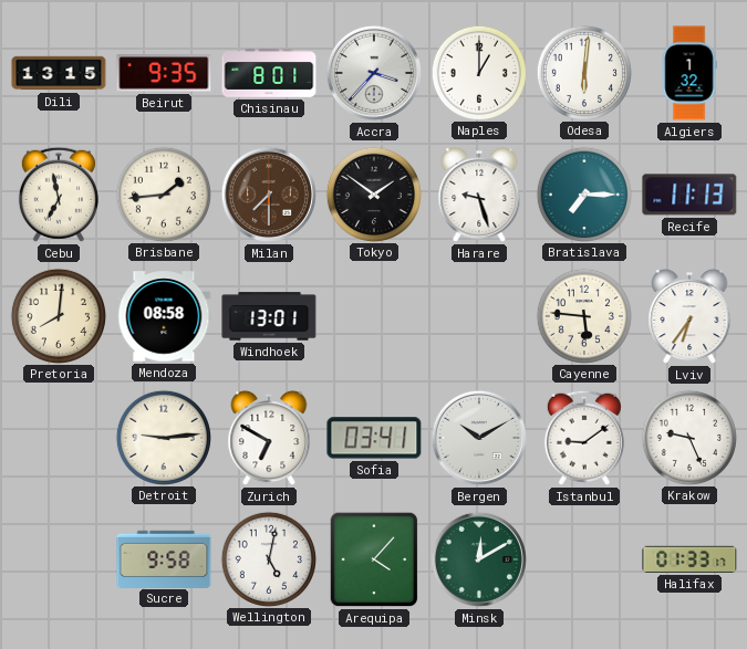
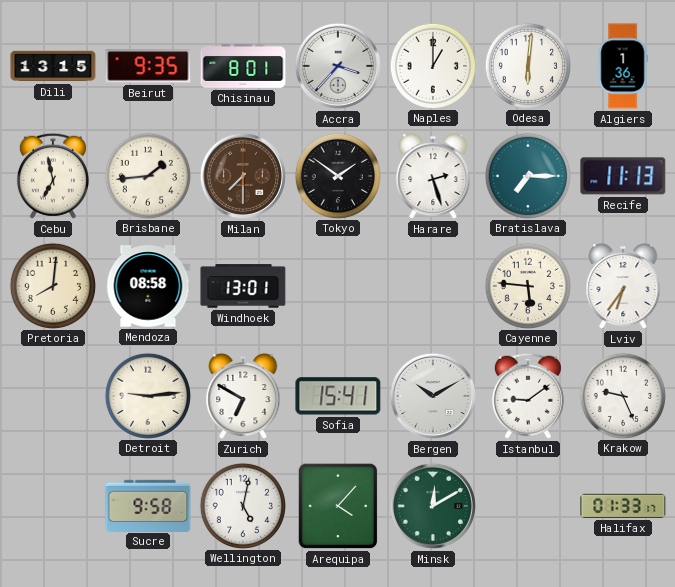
Algiers: 1:32 -> 1:36
Harare: 9:27 -> 2:27
Sofia: 03:41 -> 15:41
